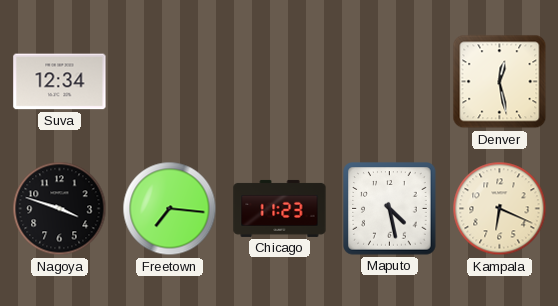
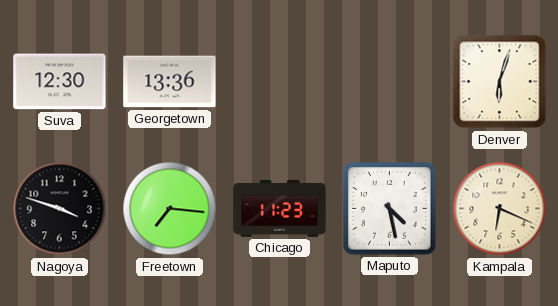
Suva: 12:34 -> 12:30
Georgetown: none -> 13:36
Denver: 12:28 -> 6:03
